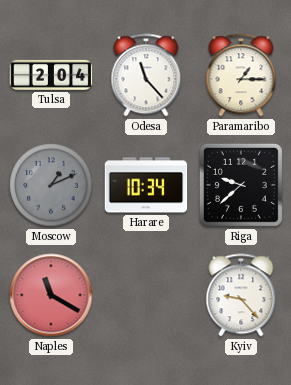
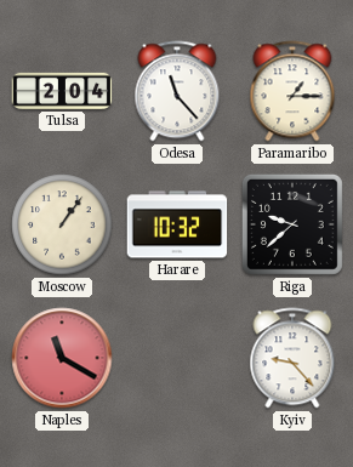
Moscow: 1:11 -> 1:06
Moscow dial: grey -> cream
Harare: 10:34 -> 10:32
